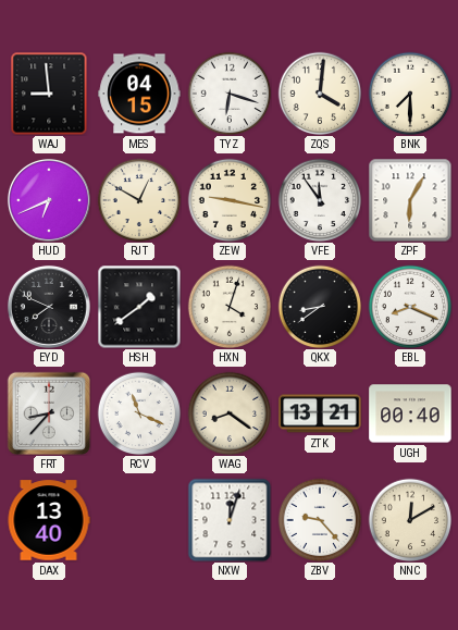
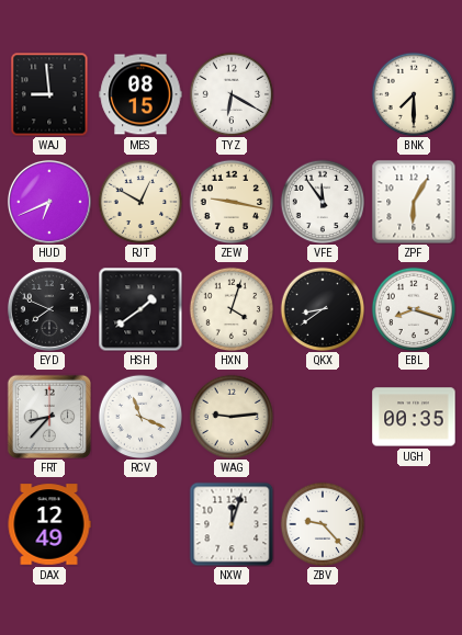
MES: 04:15 -> 08:15
TYZ: 6:18 -> 6:20
ZQS: 4:01 -> none
EBL: 8:19 -> 8:18
WAG: 8:21 -> 9:14
ZTK: 13:21 -> none
UGH: 00:40 -> 00:35
DAX: 13:40 -> 12:49
NNC: 12:10 -> none
